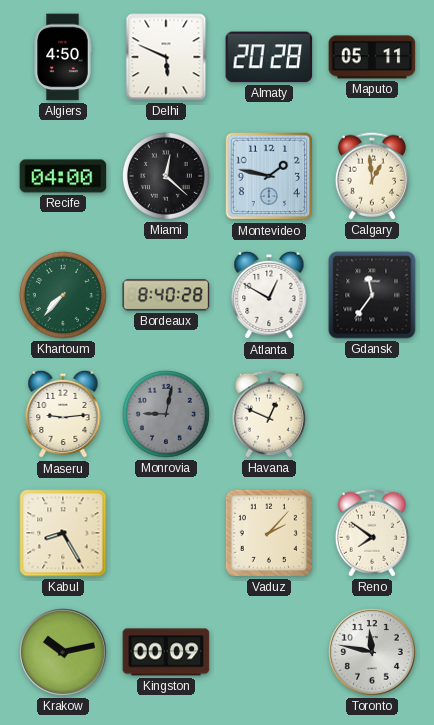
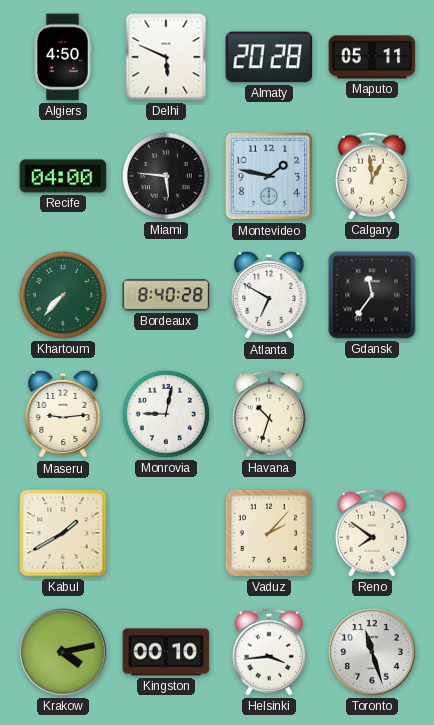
Miami: 12:22 -> 5:46
Atlanta: 12:50 -> 6:50
Monrovia dial: grey -> white
Havana: 12:49 -> 10:33
Kabul: 8:25 -> 1:40
Krakow: 10:13 -> 4:13
Kingston: 00:09 -> 00:10
Helsinki: none -> 3:44
Toronto: 11:47 -> 11:27
